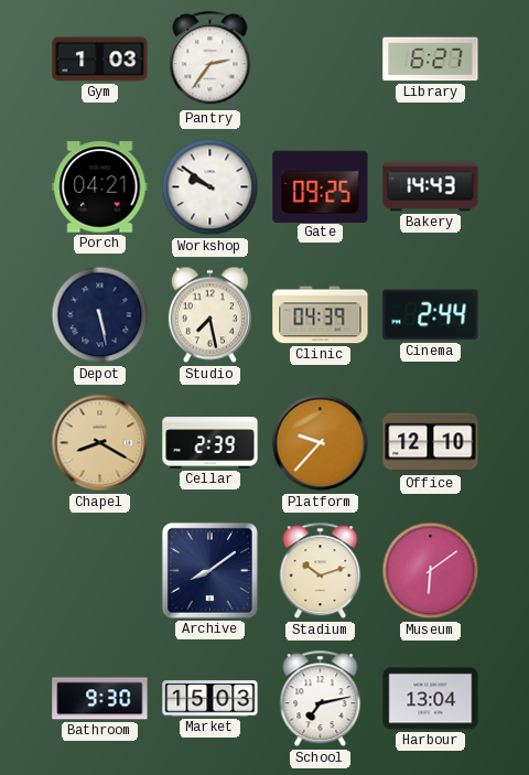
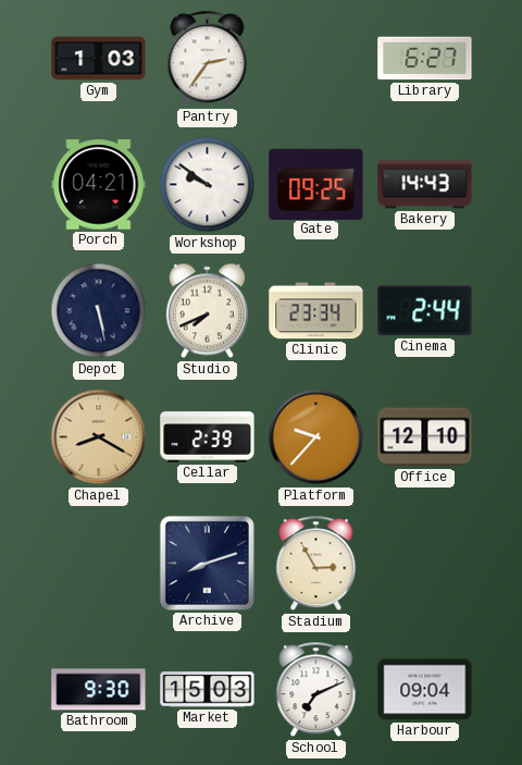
Studio: 7:28 -> 7:41
Clinic: 04:39 -> 23:34
Archive: 8:09 -> 8:12
Stadium: 10:12 -> 2:55
Museum: 6:09 -> none
School: 7:13 -> 7:11
Harbour: 13:04 -> 09:04
